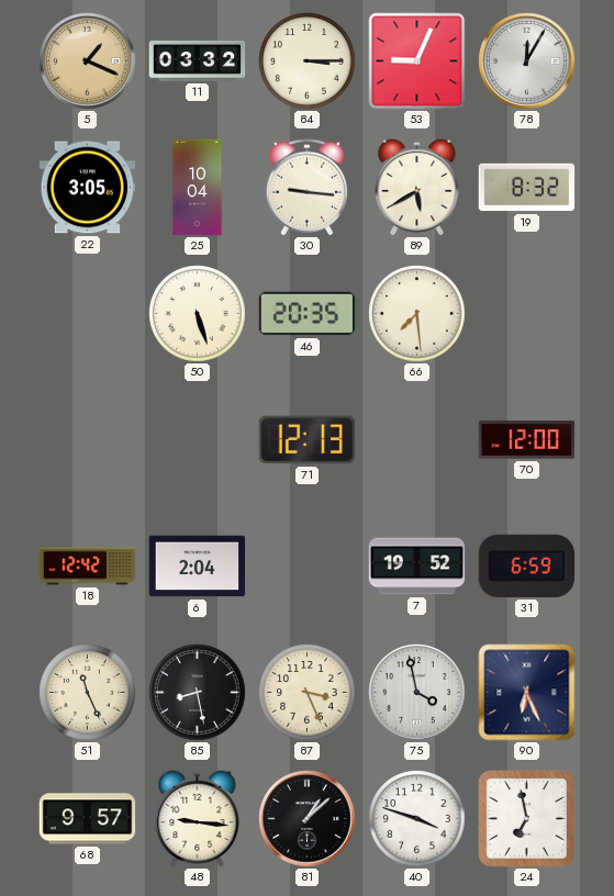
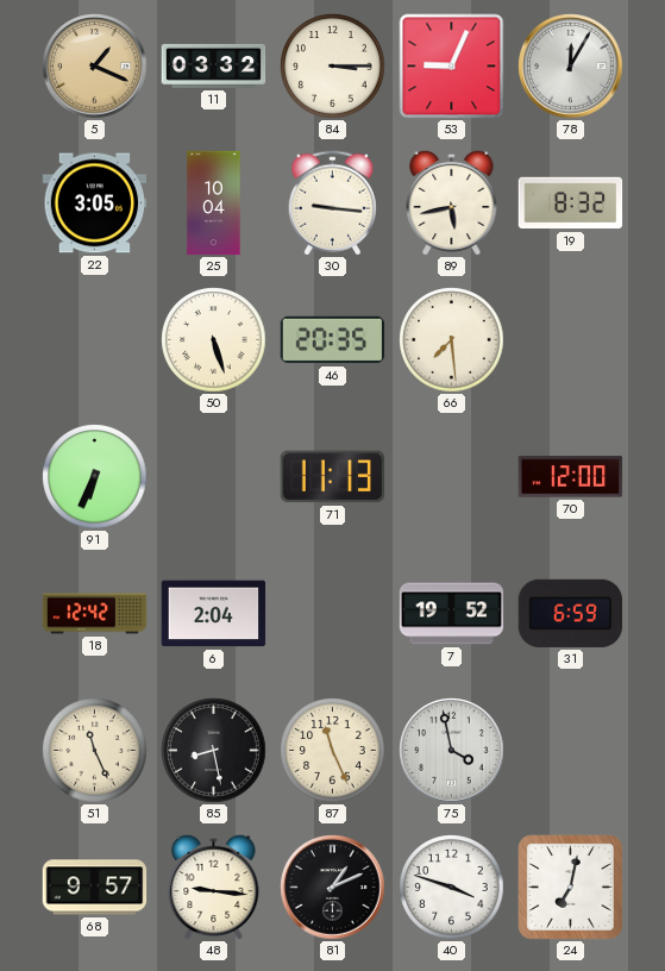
89: 5:40 -> 5:43
91: none -> 6:34
71: 12:13 -> 11:13
87: 3:26 -> 11:26
90: 6:26 -> none
81: 1:08 -> 1:11
24: 6:58 -> 7:02
